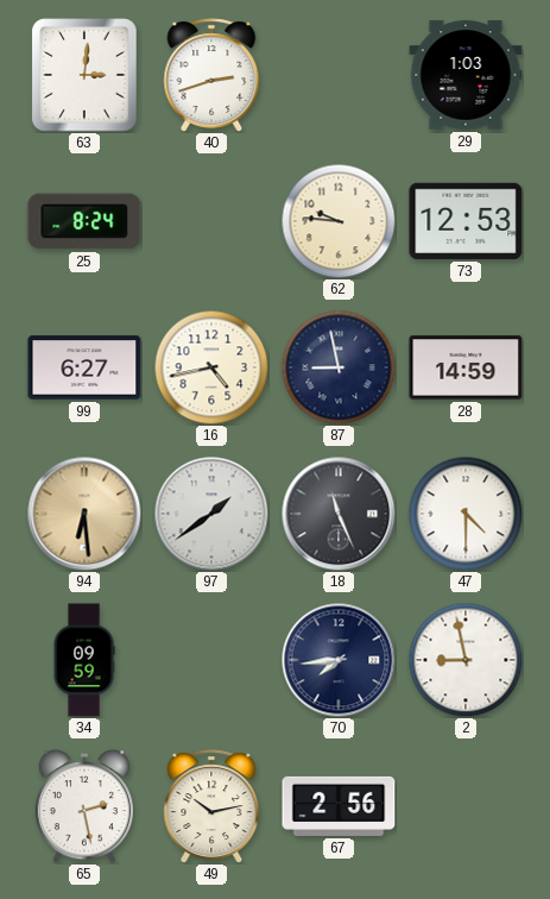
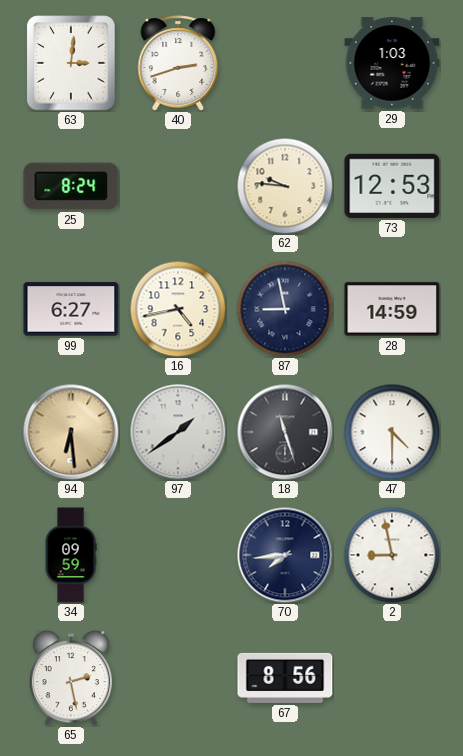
18: 11:26 -> 11:27
49: 10:13 -> none
67: 2:56 -> 8:56
